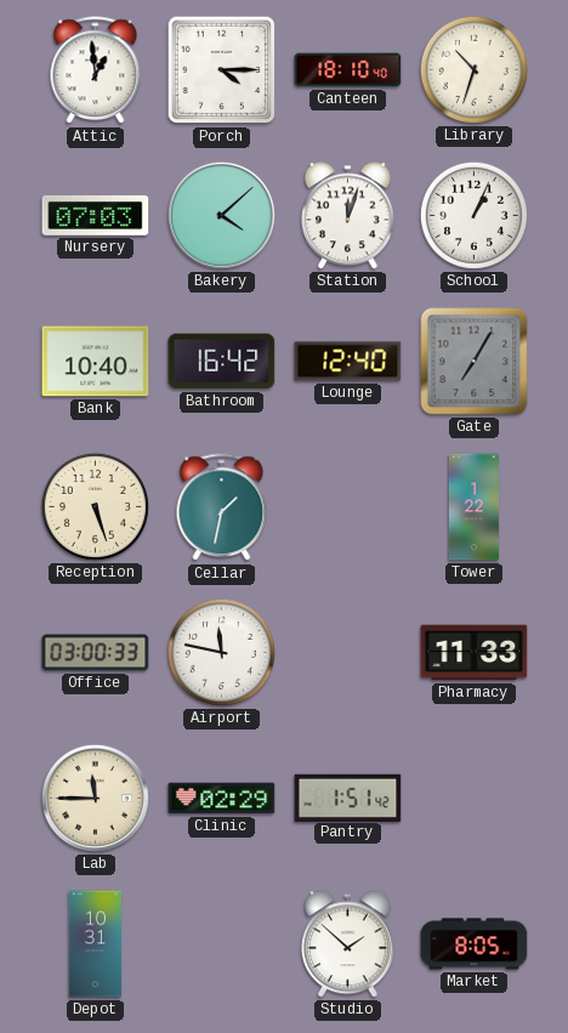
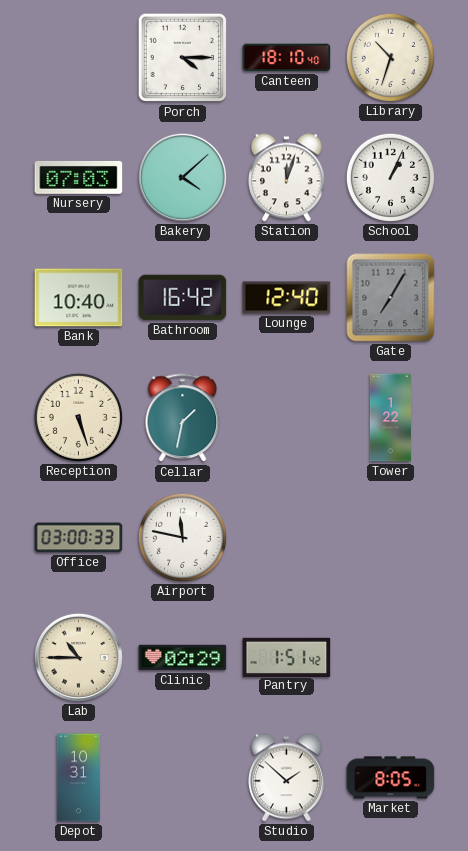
Attic: 12:59 -> none
Pharmacy: 11:33 -> none
Lab: 11:45 -> 10:45
